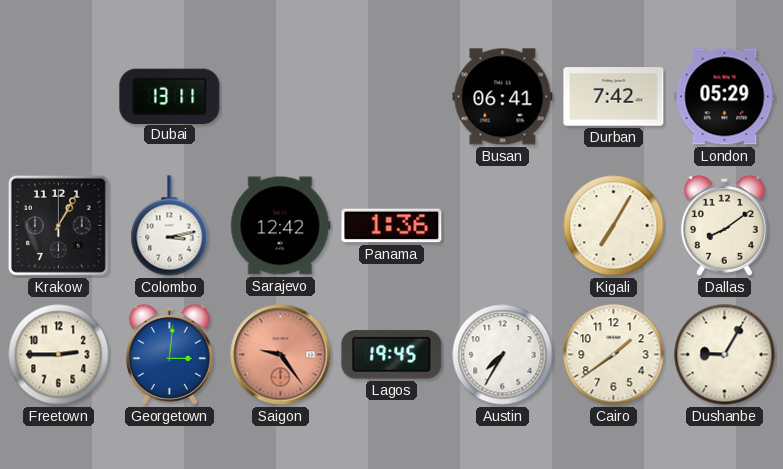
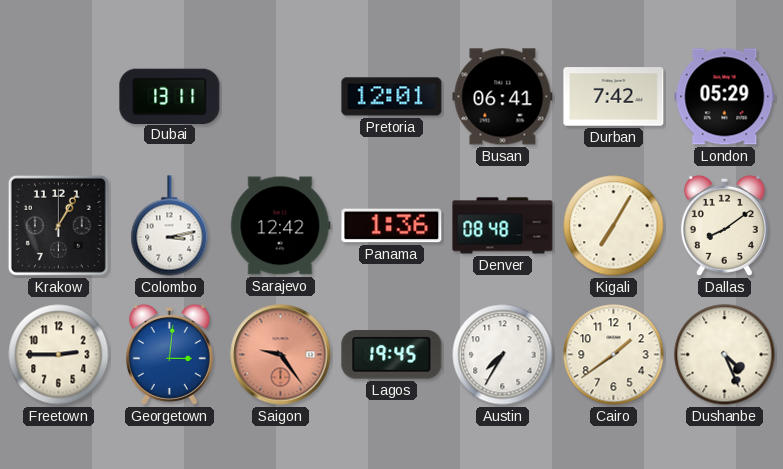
Pretoria: none -> 12:01
Denver: none -> 08:48
Dushanbe: 9:05 -> 4:26
